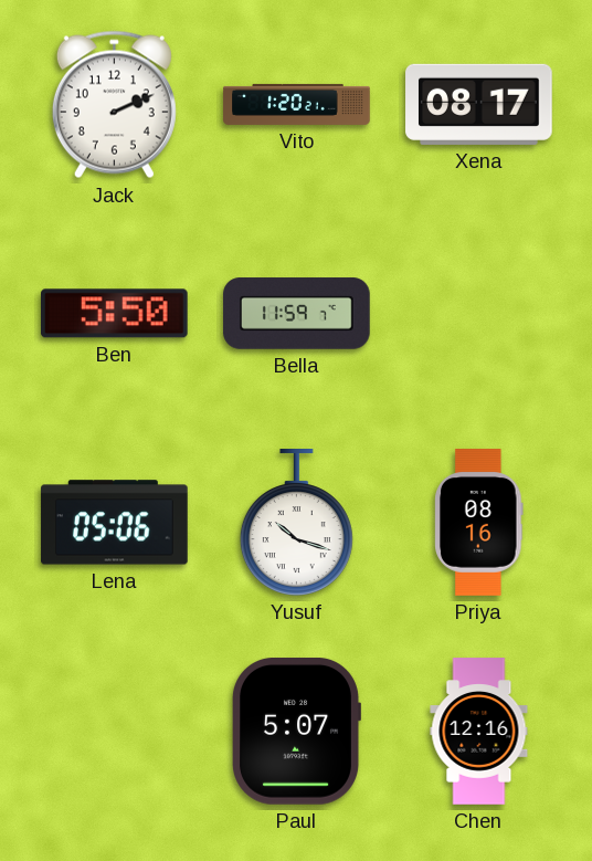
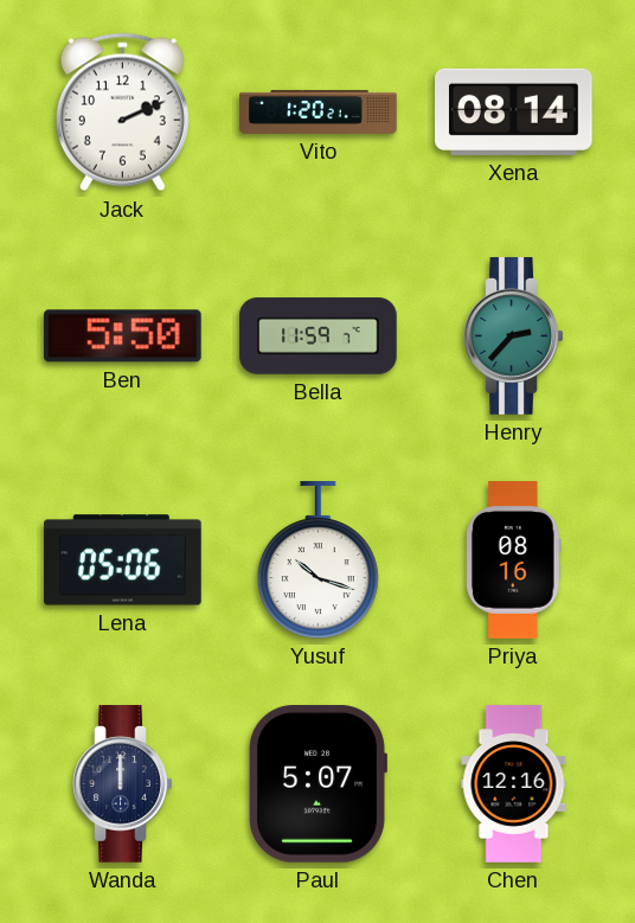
Xena: 08:17 -> 08:14
Henry: none -> 2:37
Wanda: none -> 12:00
